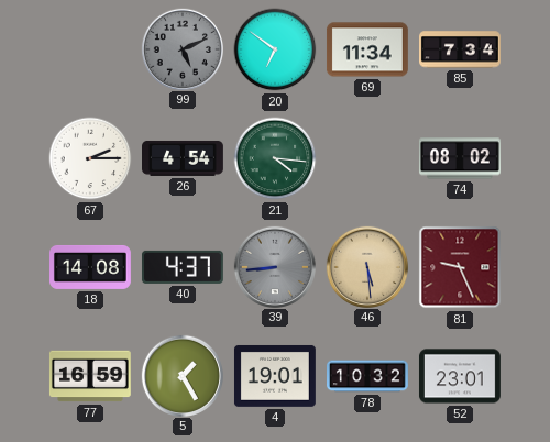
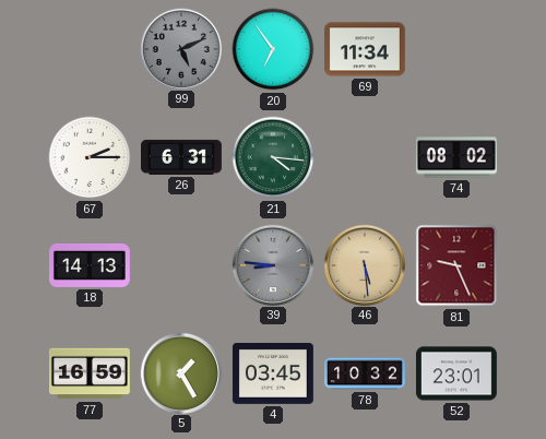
20: 6:51 -> 6:54
85: 7:34 -> none
26: 4:54 -> 6:31
18: 14:08 -> 14:13
40: 4:37 -> none
39: 8:44 -> 8:46
4: 19:01 -> 03:45
